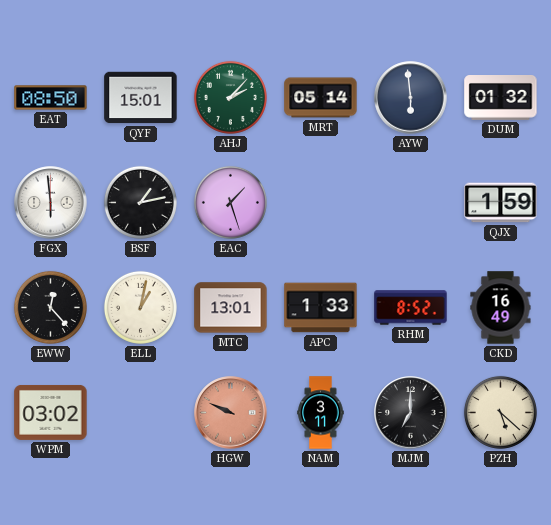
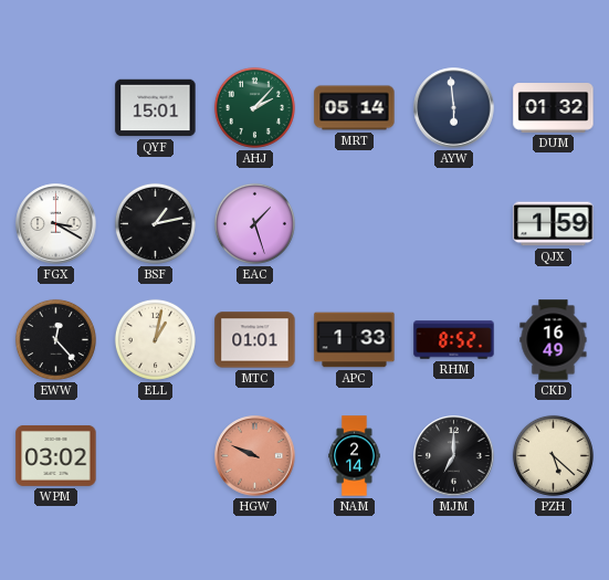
EAT: 08:50 -> none
FGX: 5:59 -> 3:20
MTC: 13:01 -> 01:01
NAM: 3:11 -> 2:14
